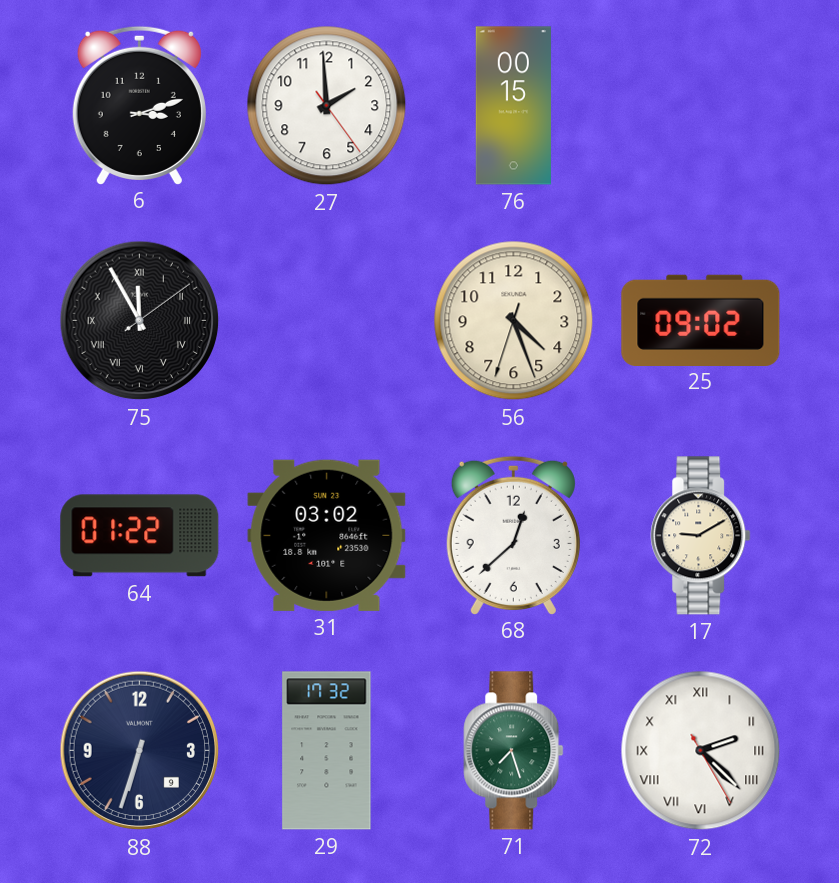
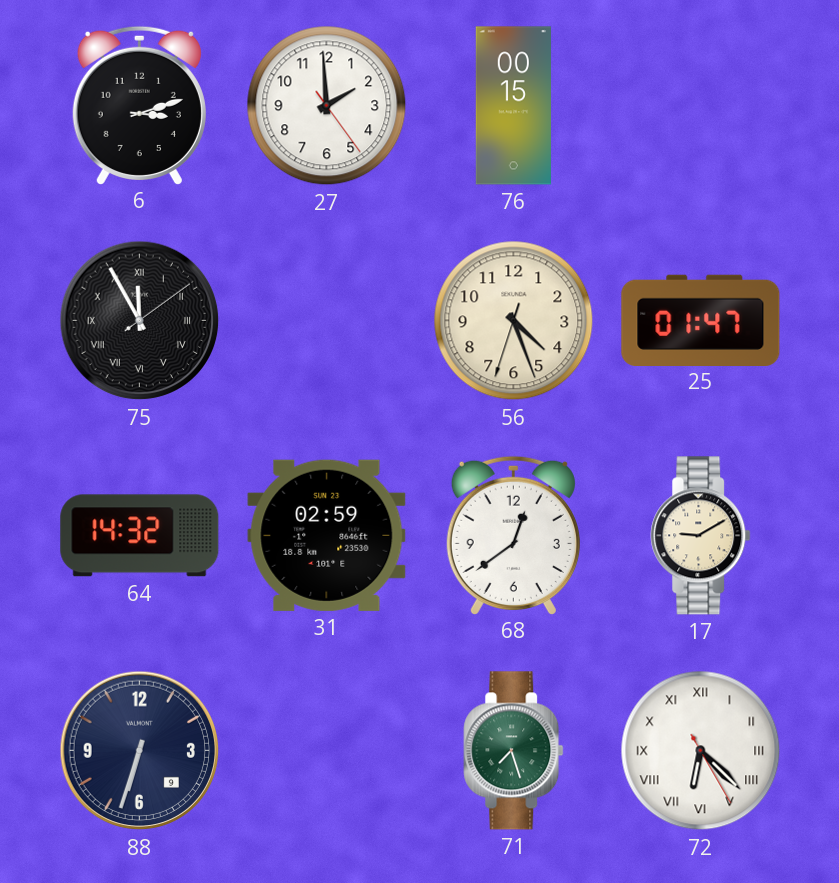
25: 09:02 -> 01:47
64: 01:22 -> 14:32
31: 03:02 -> 02:59
68: 12:38 -> 12:39
29: 17:32 -> none
72: 2:22 -> 6:22
